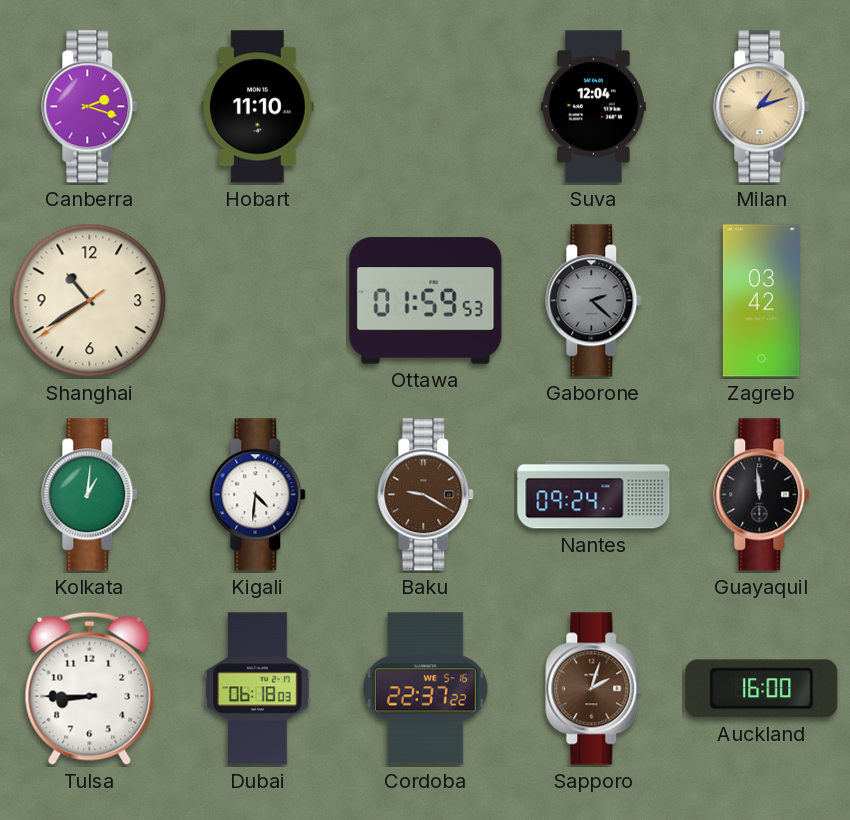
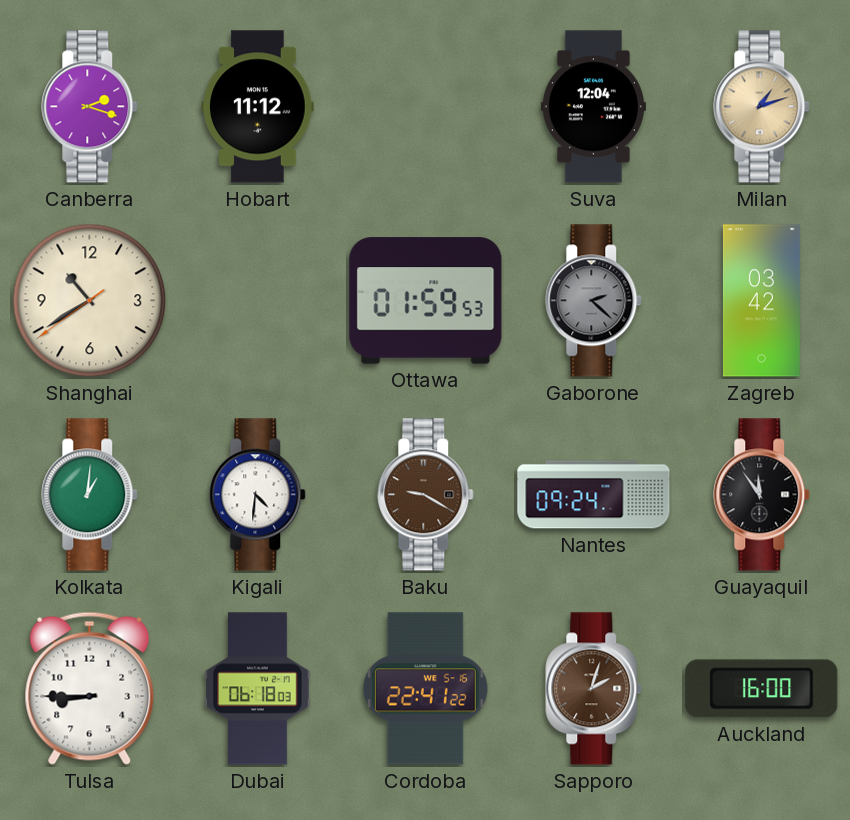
Hobart: 11:10 -> 11:12
Guayaquil: 11:59 -> 11:54
Cordoba: 22:37 -> 22:41
